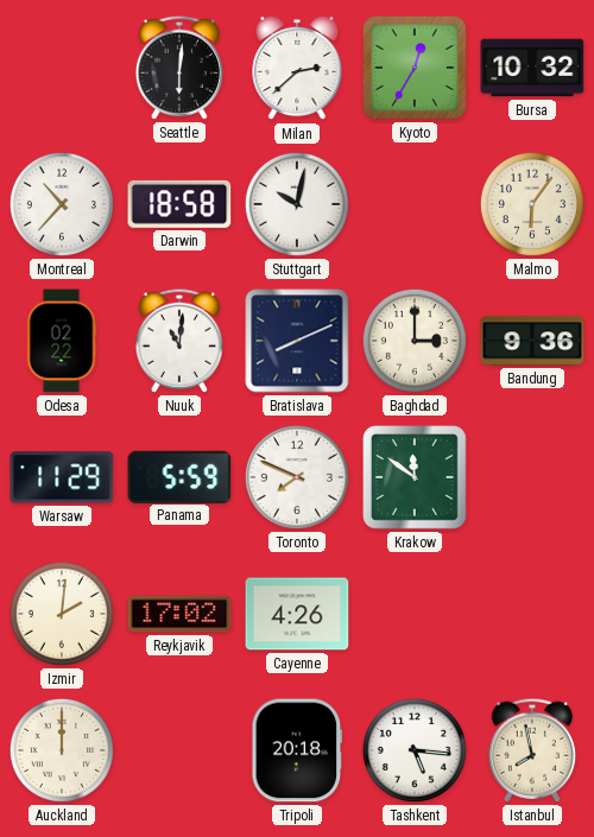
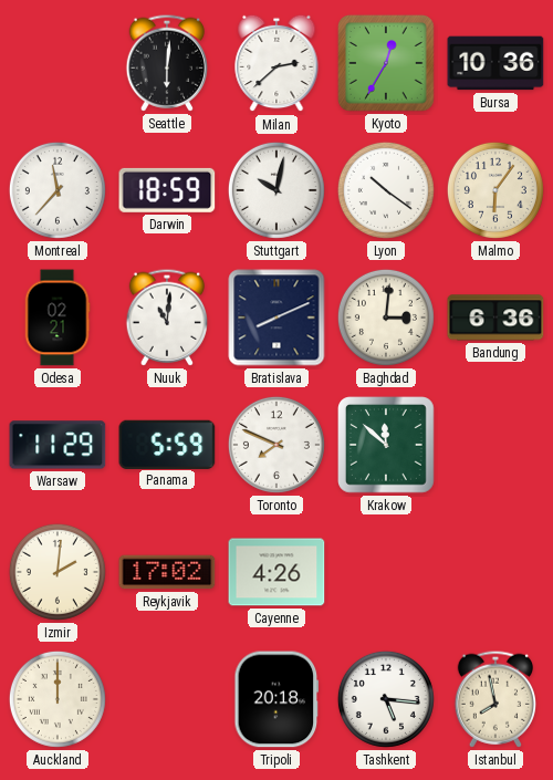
Bursa: 10:32 -> 10:36
Montreal: 10:37 -> 11:37
Darwin: 18:58 -> 18:59
Lyon: none -> 10:21
Odesa: 02:22 -> 02:21
Baghdad: 3:00 -> 3:01
Bandung: 9:36 -> 6:36
Krakow: 11:51 -> 11:52
